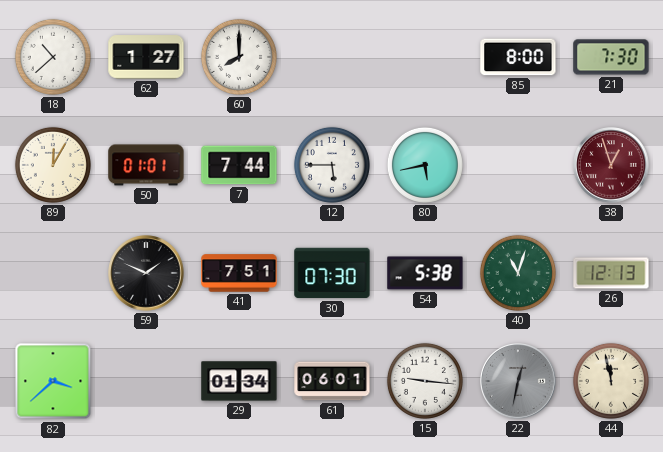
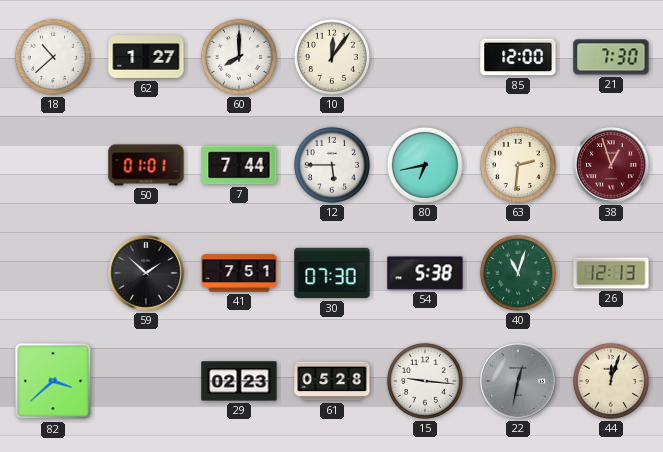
10: none -> 12:06
85: 8:00 -> 12:00
89: 12:05 -> none
80: 5:43 -> 6:43
63: none -> 2:31
59: 1:49 -> 1:52
29: 01:34 -> 02:23
61: 06:01 -> 05:28
44: 11:58 -> 12:03
